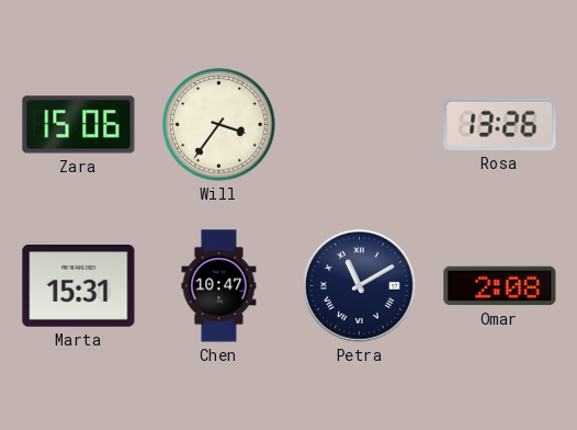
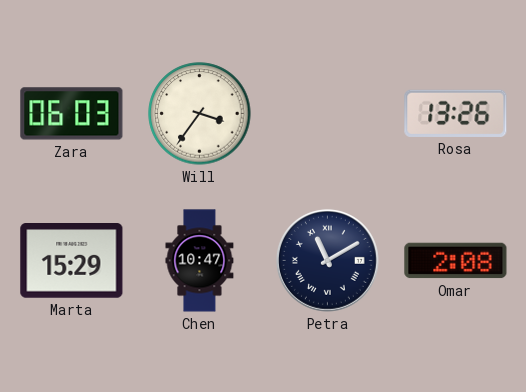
Zara: 15:06 -> 06:03
Marta: 15:31 -> 15:29
